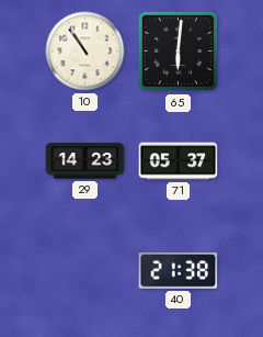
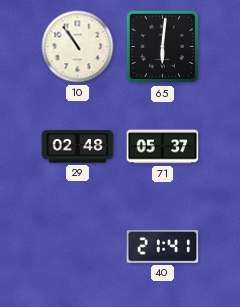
29: 14:23 -> 02:48
40: 21:38 -> 21:41
